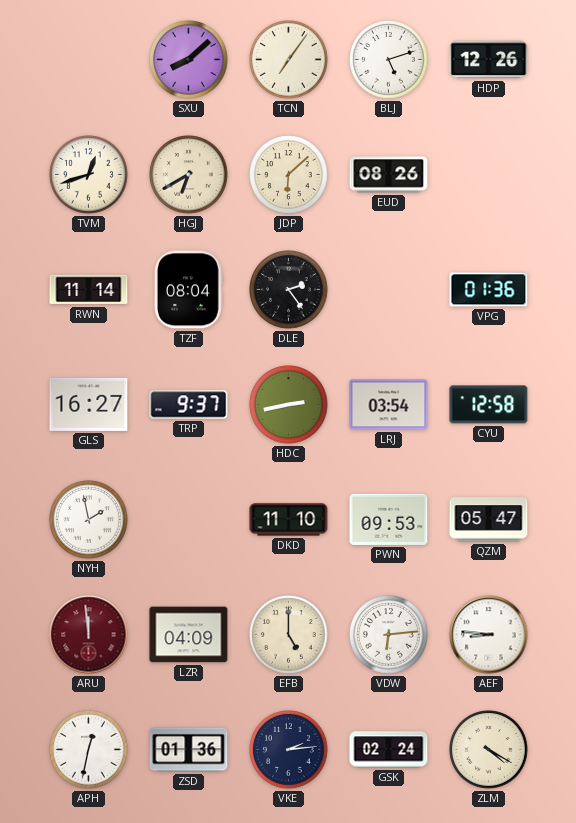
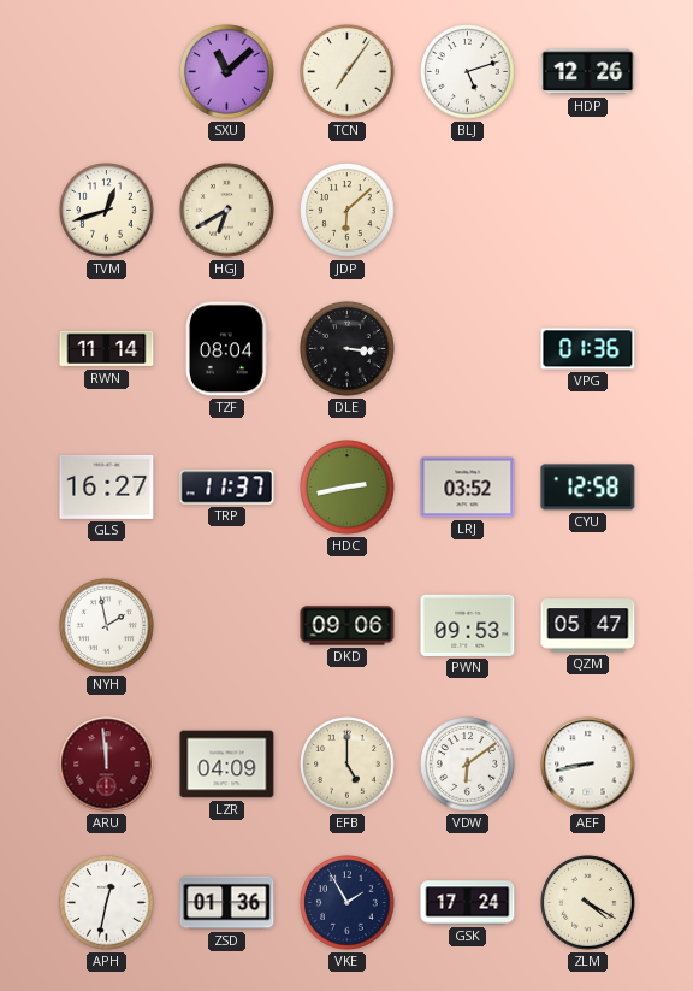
SXU: 8:08 -> 11:08
EUD: 08:26 -> none
DLE: 2:24 -> 3:16
TRP: 9:37 -> 11:37
LRJ: 03:54 -> 03:52
DKD: 11:10 -> 09:06
VDW: 6:14 -> 6:09
AEF: 8:46 -> 8:43
VKE: 2:14 -> 1:55
GSK: 02:24 -> 17:24
